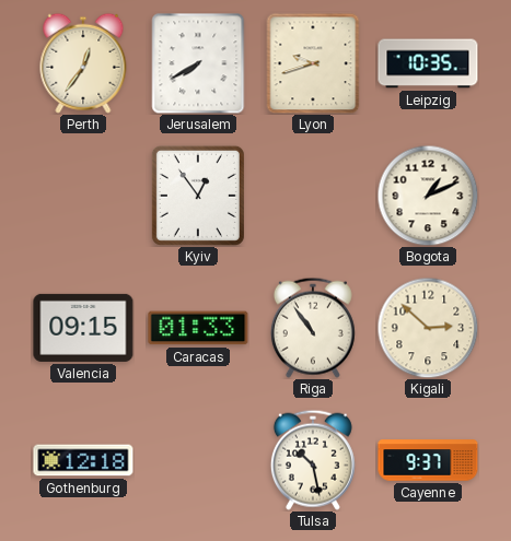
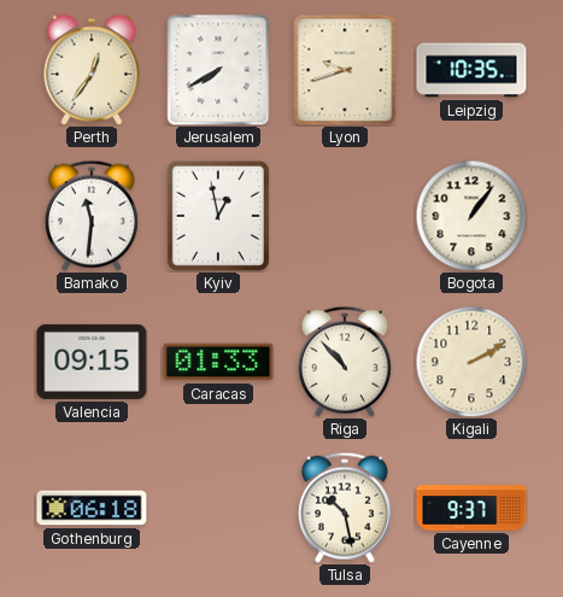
Bamako: none -> 11:31
Kyiv: 12:54 -> 12:58
Bogota: 1:11 -> 1:06
Riga: 10:54 -> 10:53
Kigali: 2:52 -> 2:10
Gothenburg: 12:18 -> 06:18
